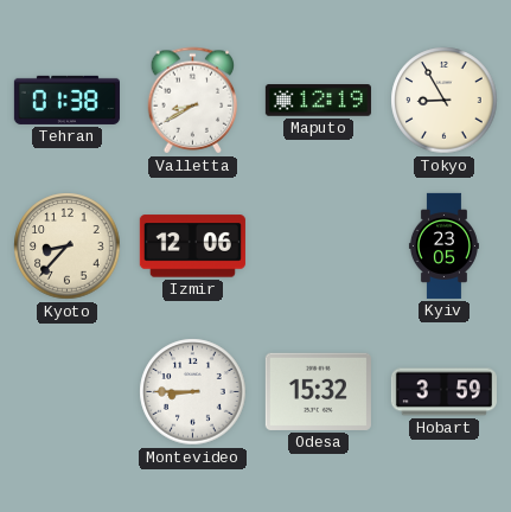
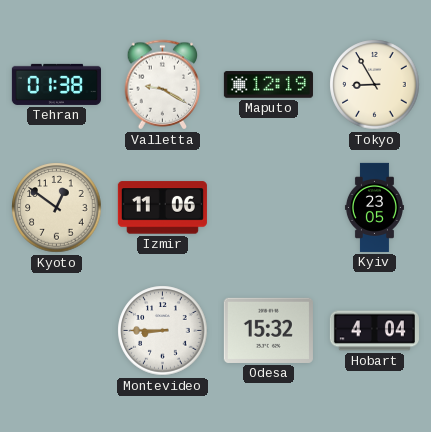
Valletta: 8:40 -> 9:20
Kyoto: 8:37 -> 12:51
Izmir: 12:06 -> 11:06
Hobart: 3:59 -> 4:04
